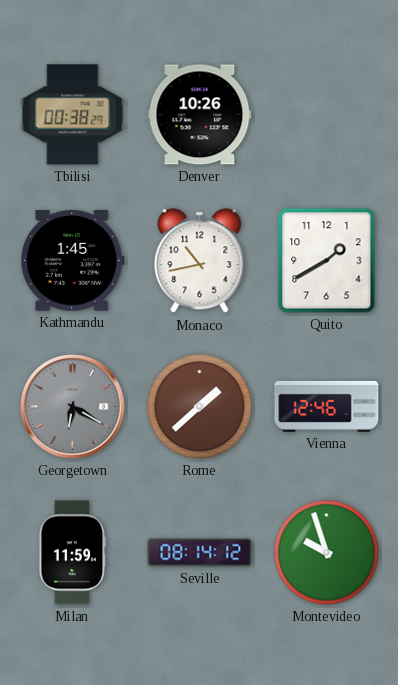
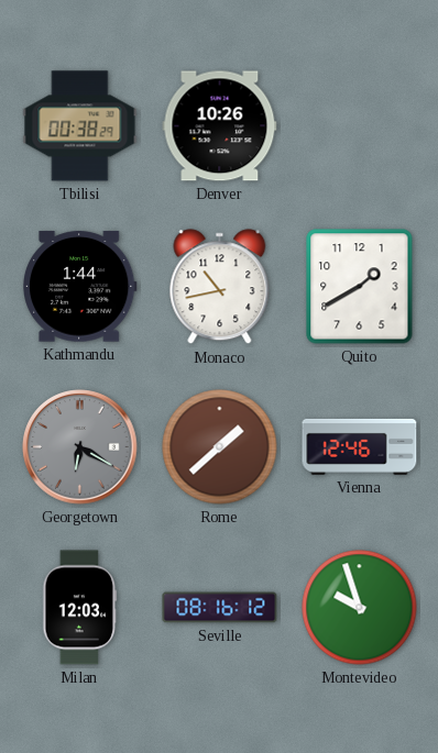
Kathmandu: 1:45 -> 1:44
Milan: 11:59 -> 12:03
Seville: 08:14 -> 08:16
